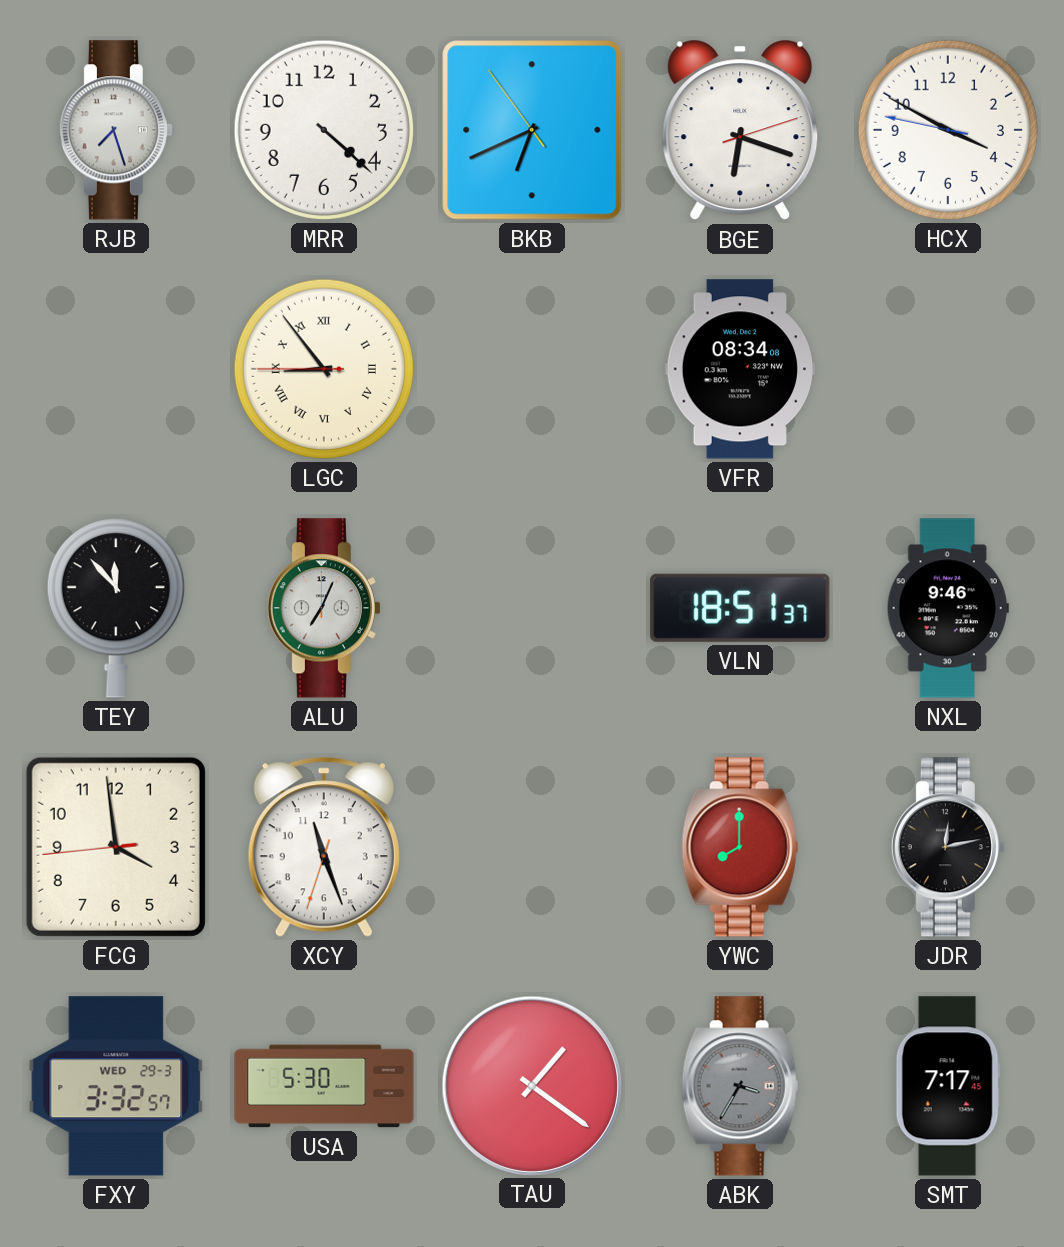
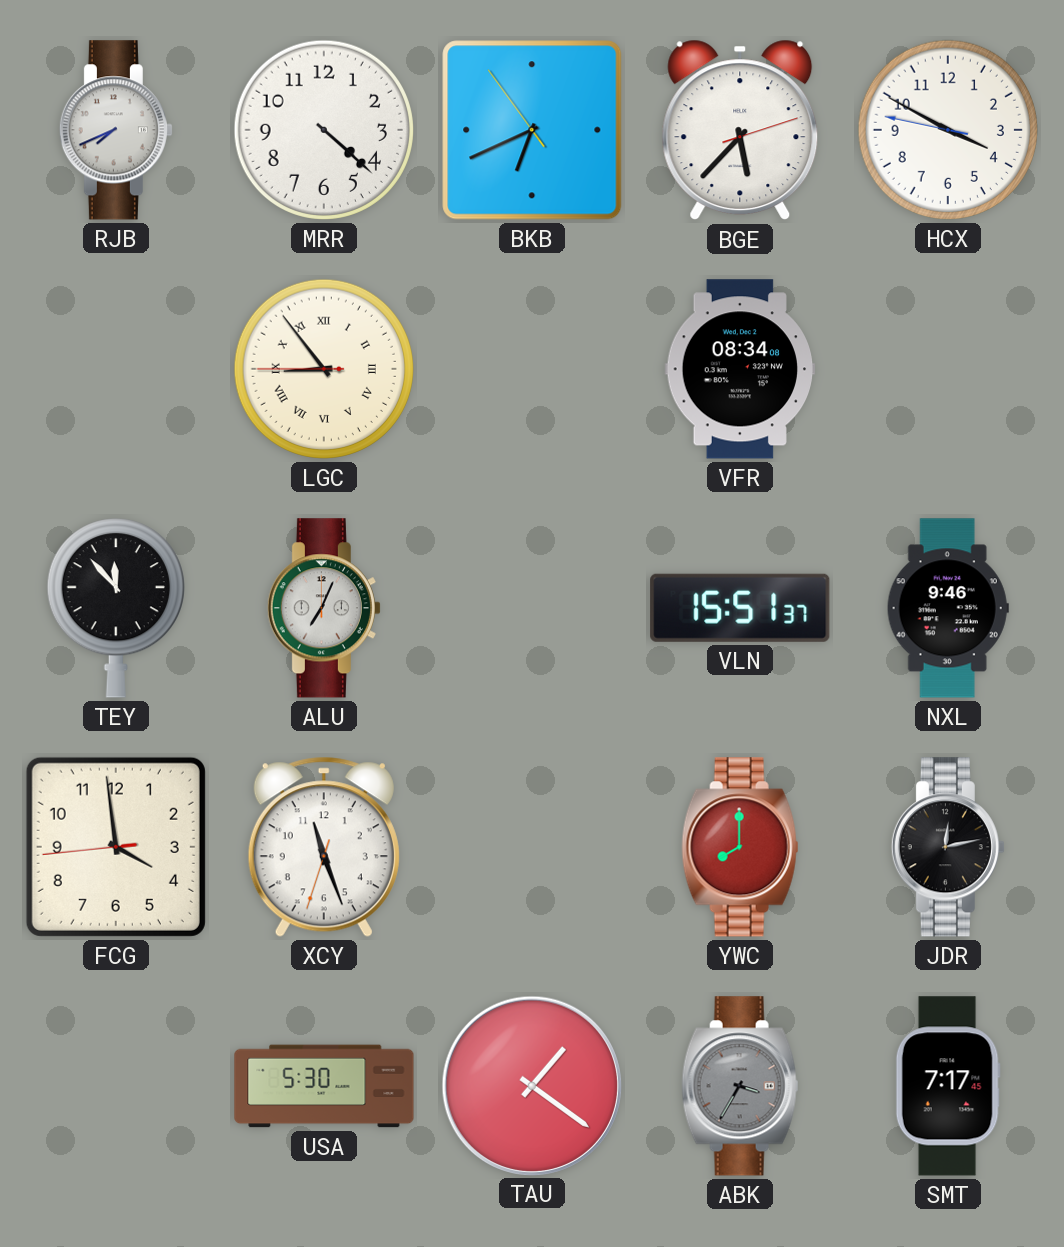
RJB: 7:27 -> 7:41
BGE: 6:18 -> 5:37
VLN: 18:51 -> 15:51
FXY: 3:32 -> none
